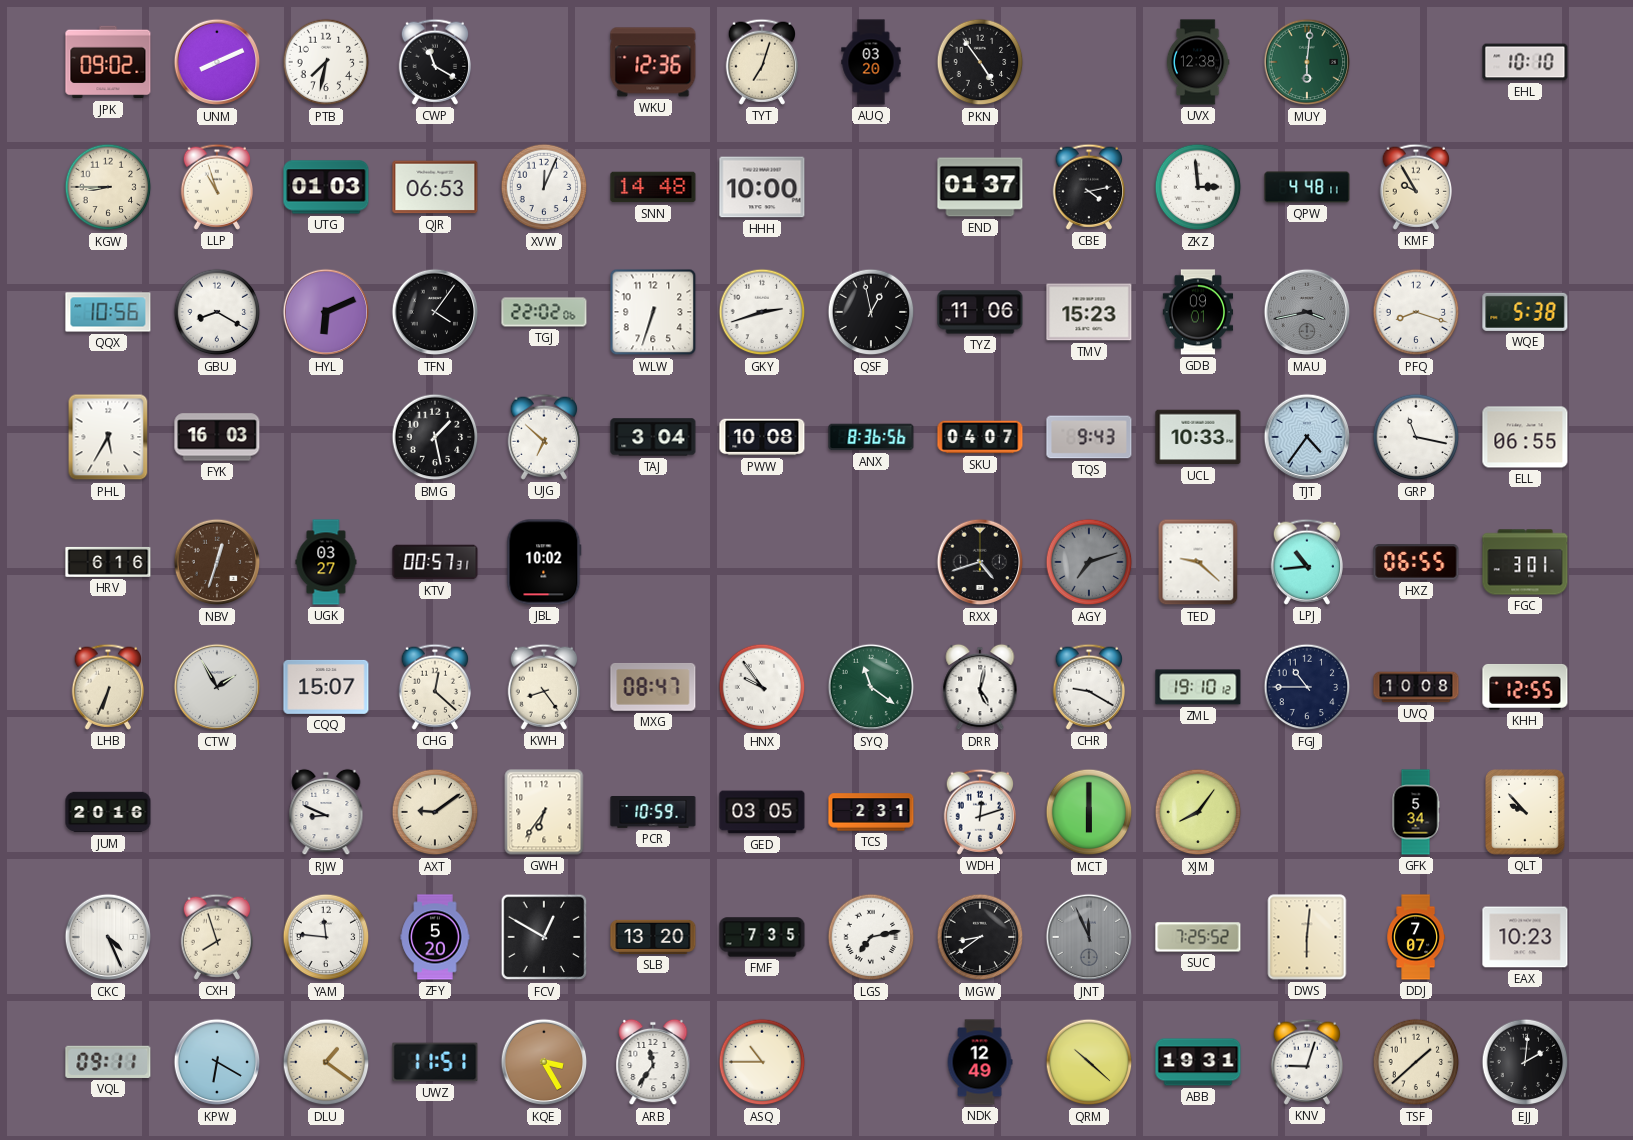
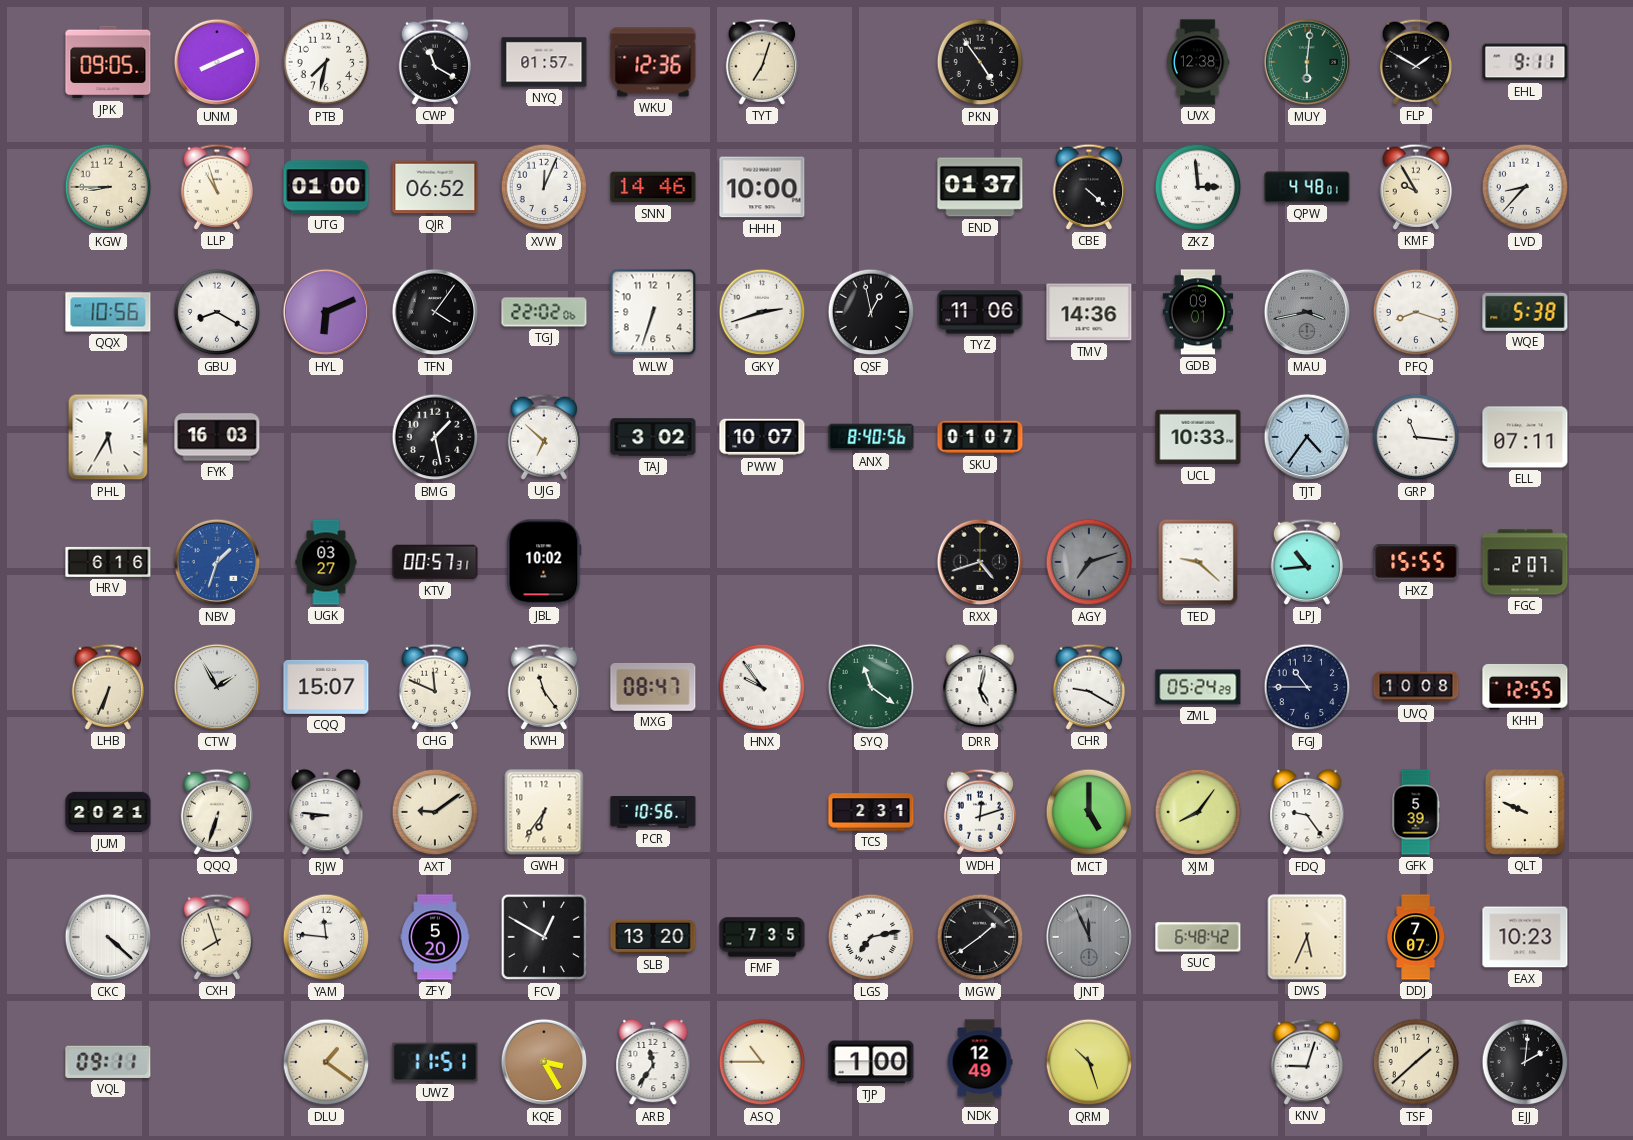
JPK: 09:02 -> 09:05
NYQ: none -> 01:57
AUQ: 03:20 -> none
FLP: none -> 1:50
EHL: 10:10 -> 9:11
UTG: 01:03 -> 01:00
QJR: 06:53 -> 06:52
SNN: 14:48 -> 14:46
CBE: 4:13 -> 4:22
QPW: 4:48:11 -> 4:48:01
LVD: none -> 8:37
TMV: 15:23 -> 14:36
TAJ: 3:04 -> 3:02
PWW: 10:08 -> 10:07
ANX: 8:36 -> 8:40
SKU: 04:07 -> 01:07
TQS: 9:43 -> none
GRP: 11:17 -> 11:16
ELL: 06:55 -> 07:11
NBV: 12:33 -> 1:33
NBV dial: brown -> blue
HXZ: 06:55 -> 15:55
FGC: 3:01 -> 2:07
CHG: 12:22 -> 11:49
KWH: 8:24 -> 11:24
ZML: 19:10 -> 05:24
JUM: 20:16 -> 20:21
QQQ: none -> 6:33
RJW: 8:49 -> 8:46
PCR: 10:59 -> 10:56
GED: 03:05 -> none
MCT: 6:00 -> 5:00
FDQ: none -> 9:24
GFK: 5:34 -> 5:39
QLT: 9:53 -> 9:49
CKC: 4:26 -> 4:22
MGW: 8:39 -> 1:39
SUC: 7:25 -> 6:48
DWS: 6:01 -> 5:34
KPW: 6:20 -> none
TJP: none -> 1:00
QRM: 10:22 -> 10:27
ABB: 19:31 -> none
